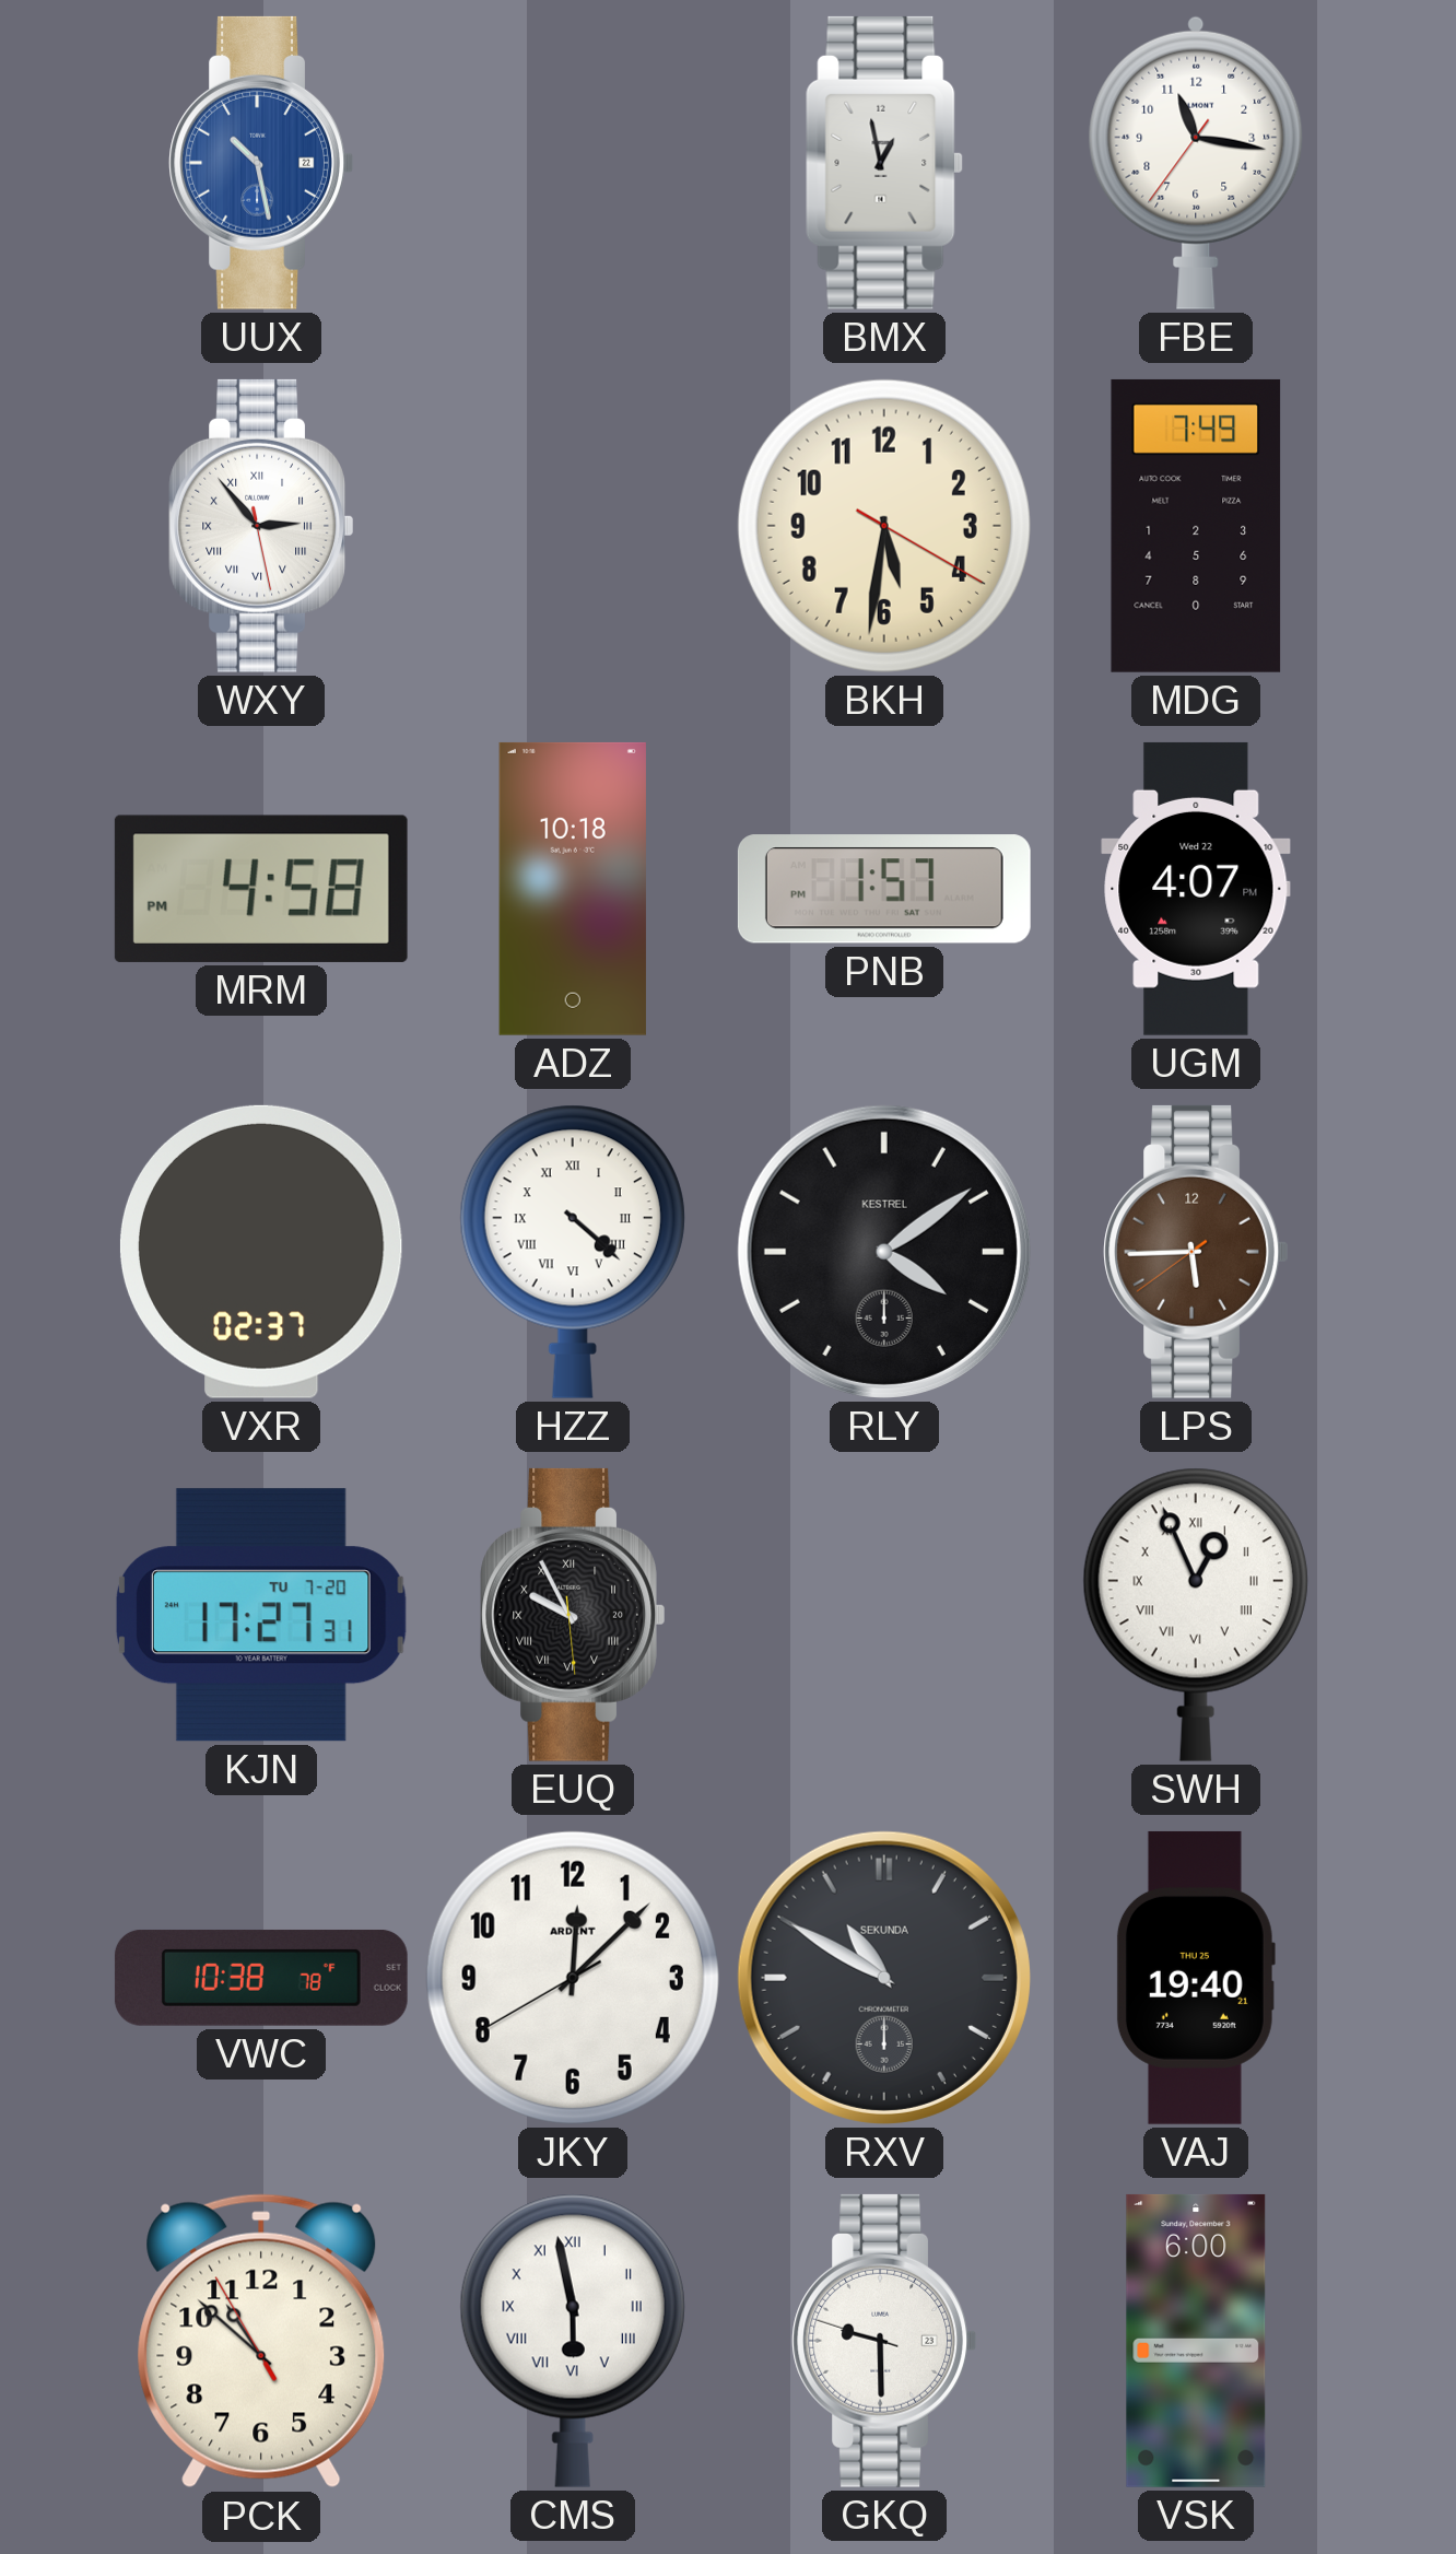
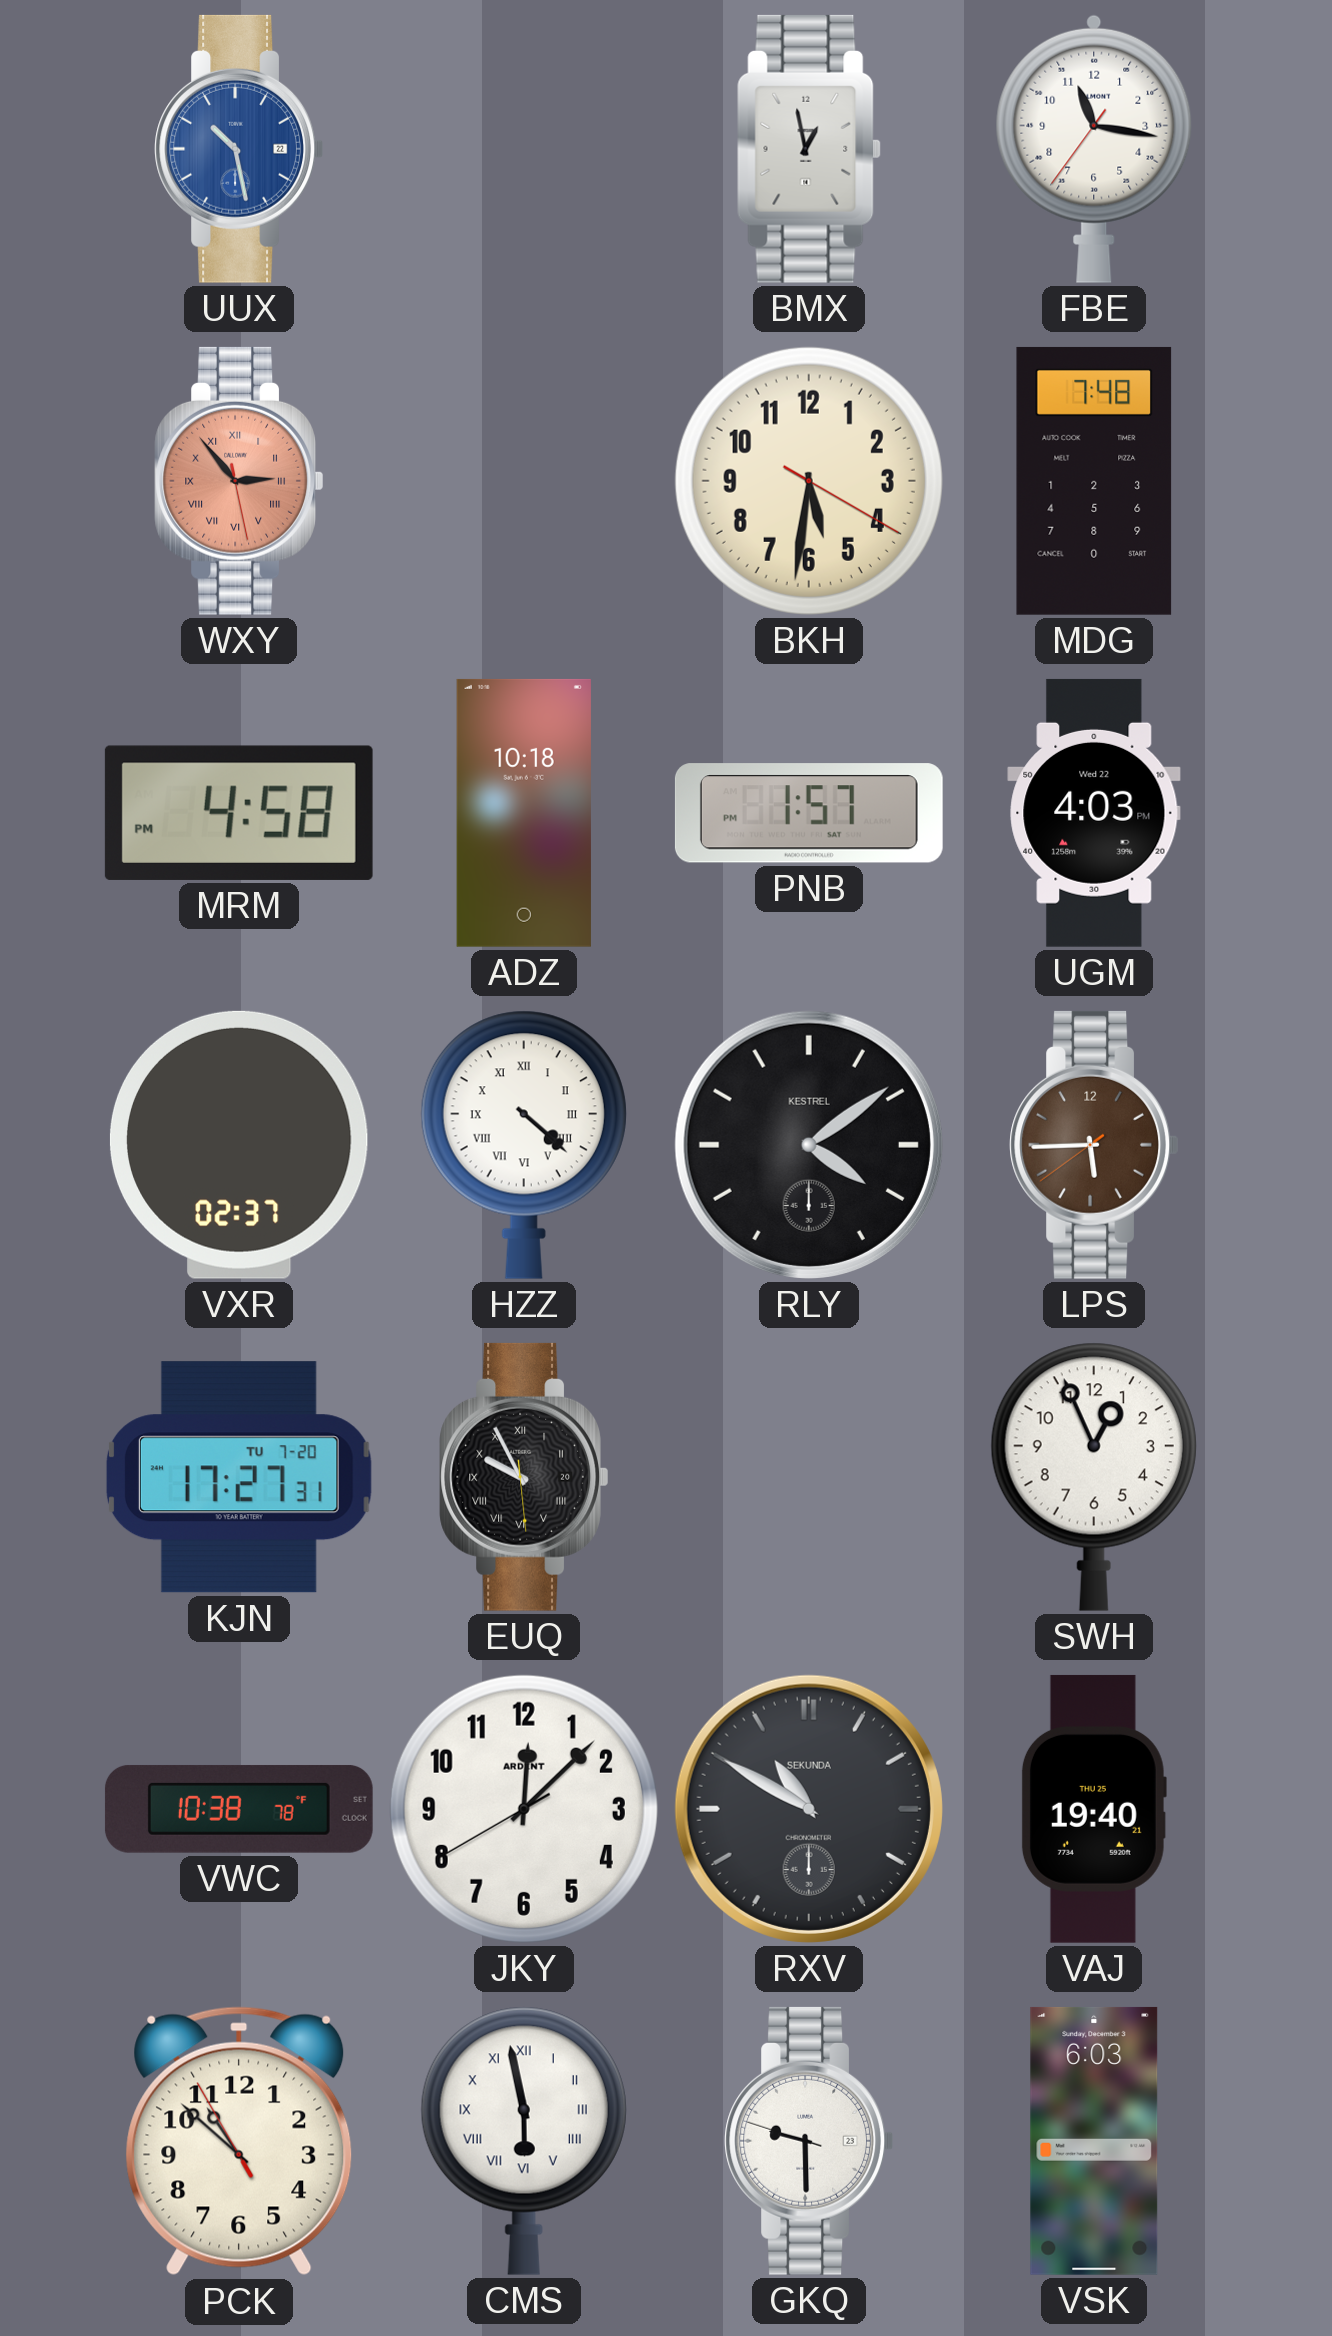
WXY dial: white -> salmon
MDG: 7:49 -> 7:48
UGM: 4:07 -> 4:03
SWH numerals: Roman -> Arabic
VSK: 6:00 -> 6:03
